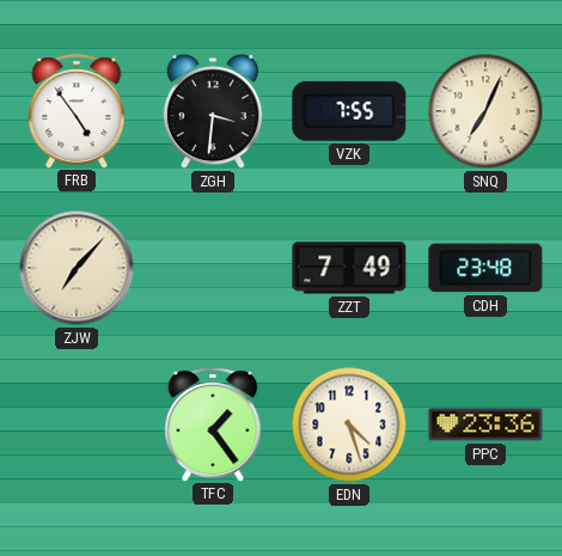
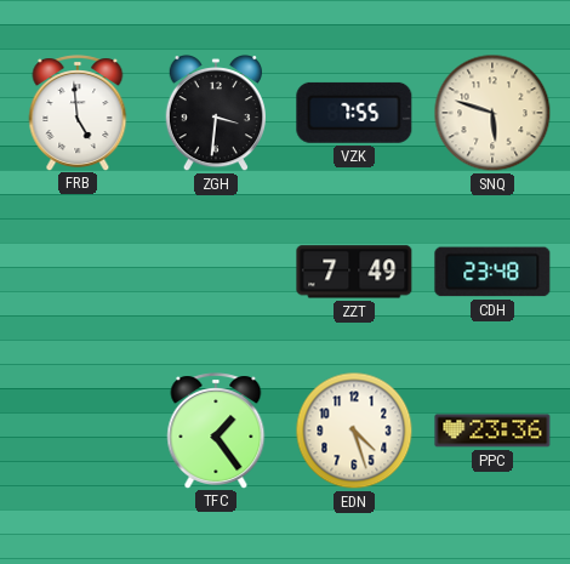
FRB: 4:54 -> 4:59
SNQ: 7:04 -> 5:48
ZJW: 7:07 -> none
